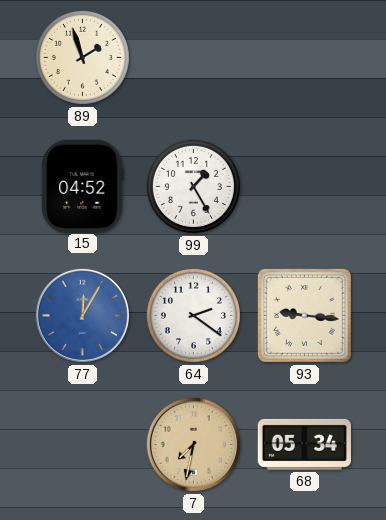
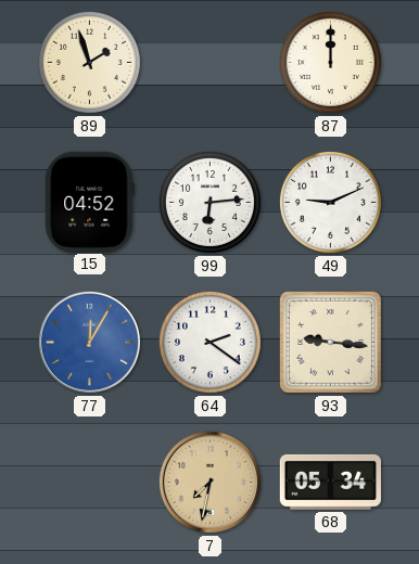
87: none -> 12:00
99: 1:25 -> 6:14
49: none -> 9:11
